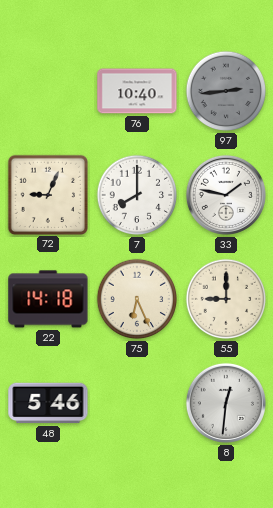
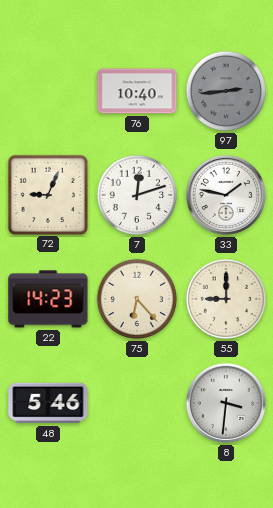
7: 8:00 -> 12:12
22: 14:18 -> 14:23
75: 6:26 -> 6:23
8: 12:31 -> 3:31
